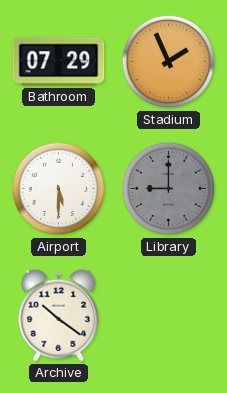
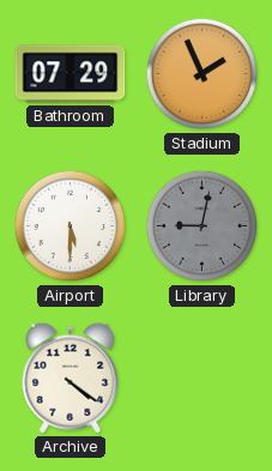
Library: 9:00 -> 9:02
Archive: 10:21 -> 4:21
